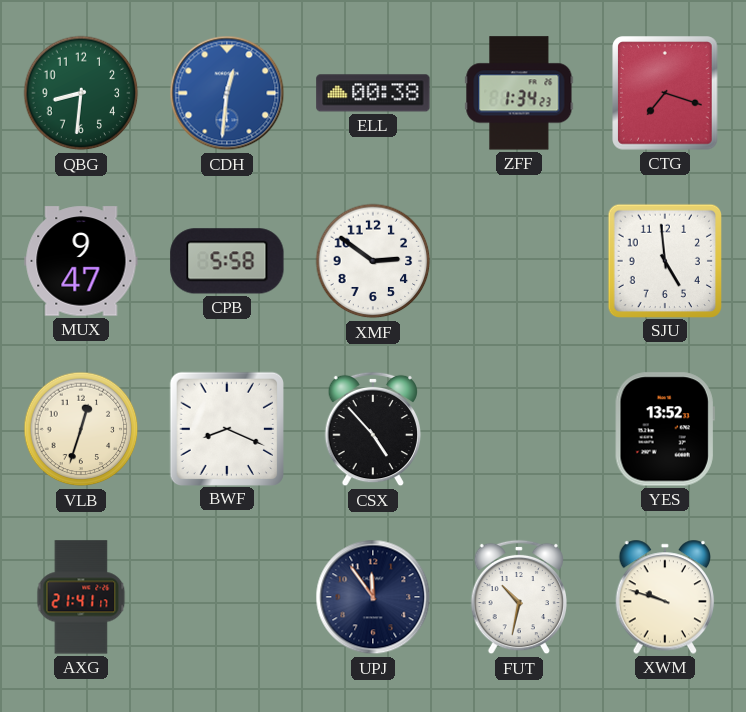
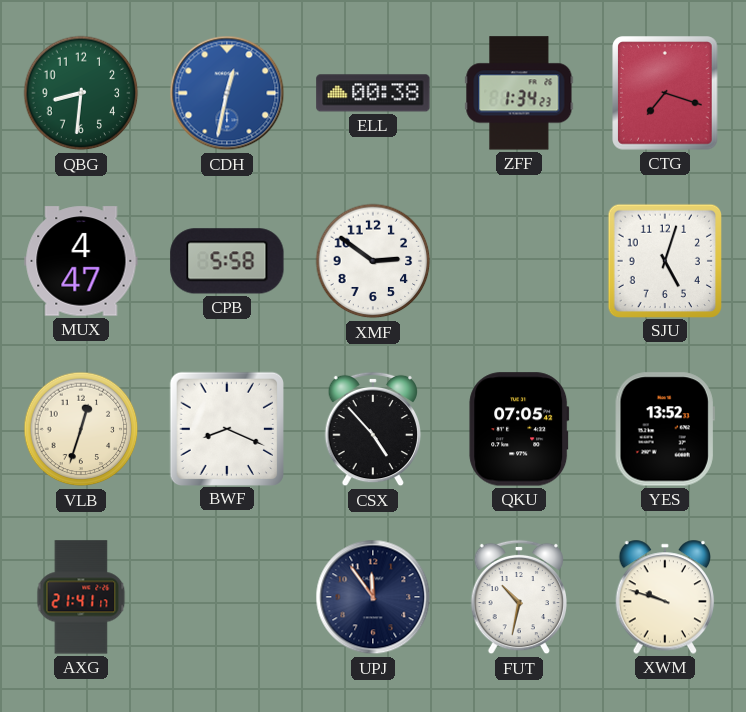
CDH: 12:31 -> 12:32
MUX: 9:47 -> 4:47
SJU: 4:59 -> 5:03
QKU: none -> 07:05
